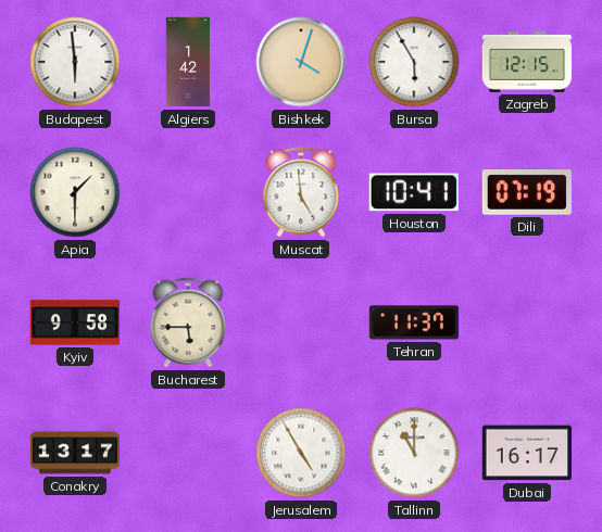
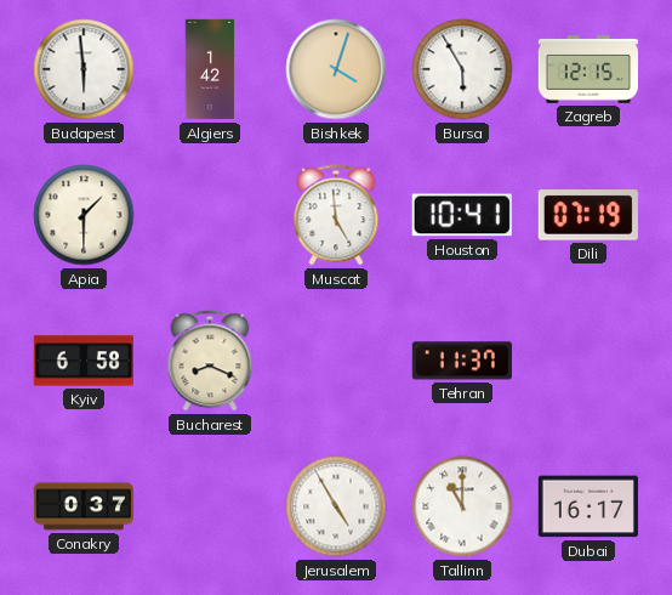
Kyiv: 9:58 -> 6:58
Bucharest: 5:45 -> 8:19
Conakry: 13:17 -> 0:37
